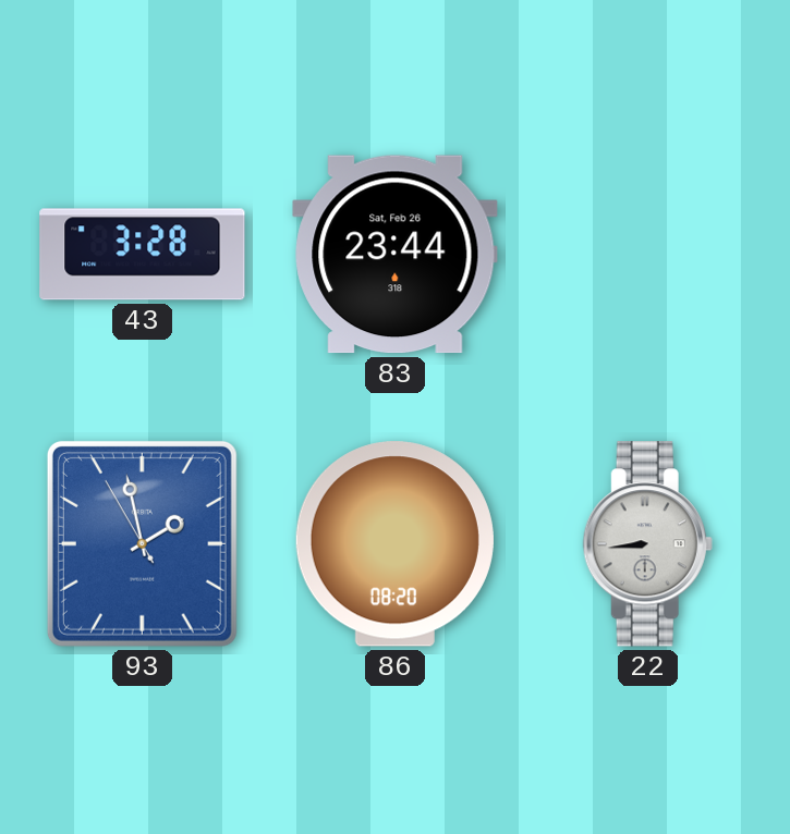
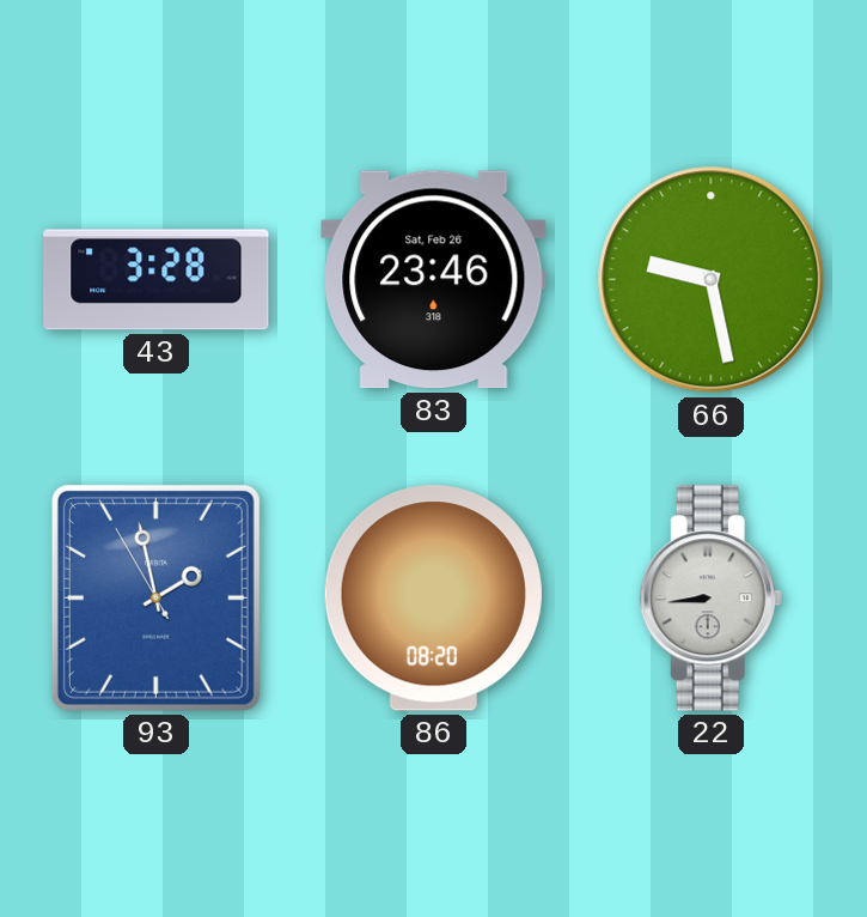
83: 23:44 -> 23:46
66: none -> 9:28
